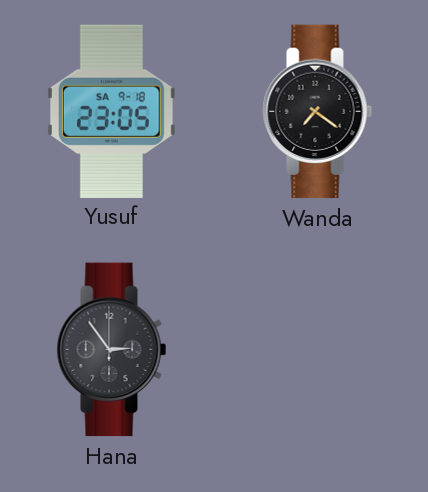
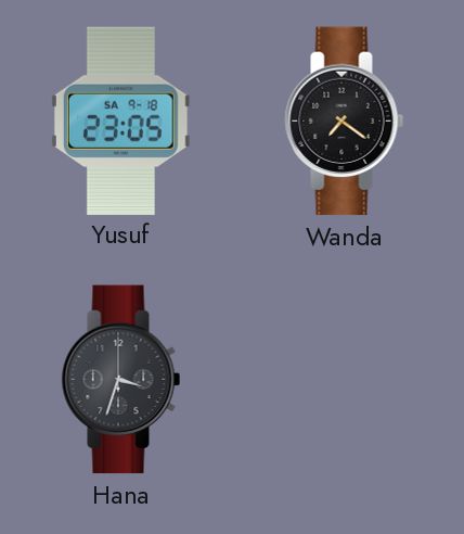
Hana: 2:54 -> 3:33
